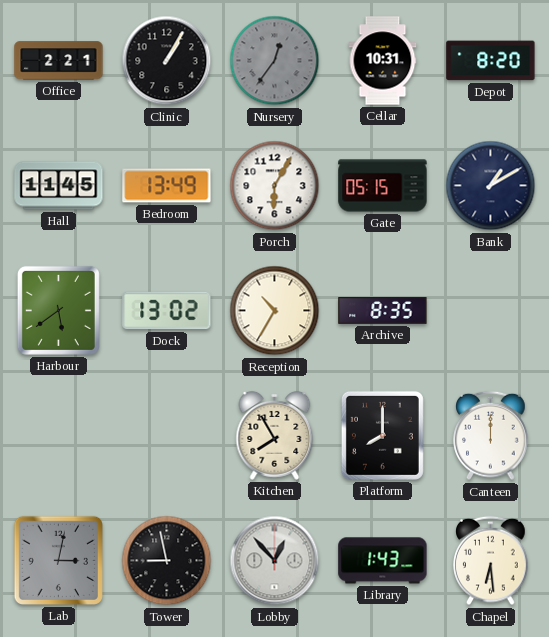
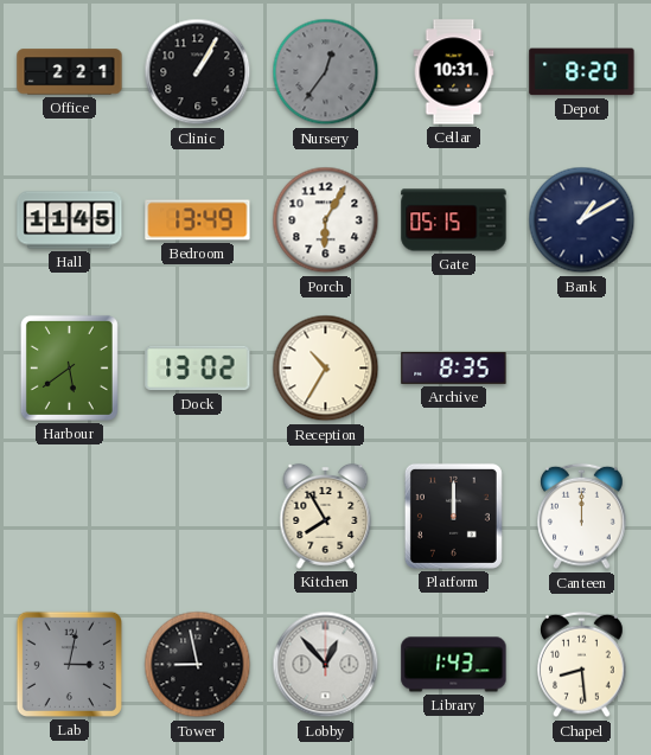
Platform: 8:00 -> 12:00
Chapel: 6:29 -> 8:29
